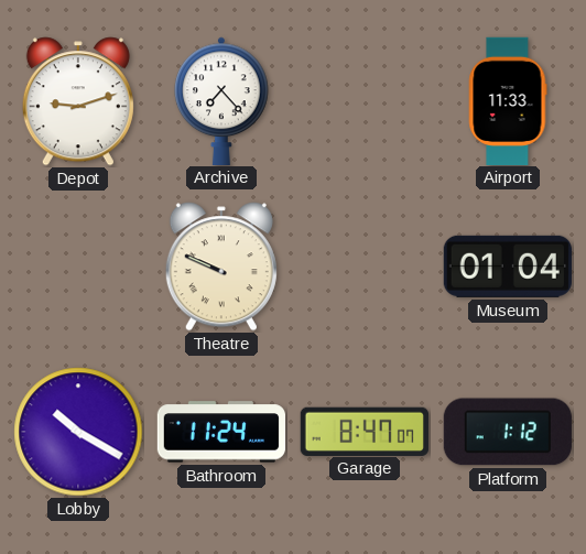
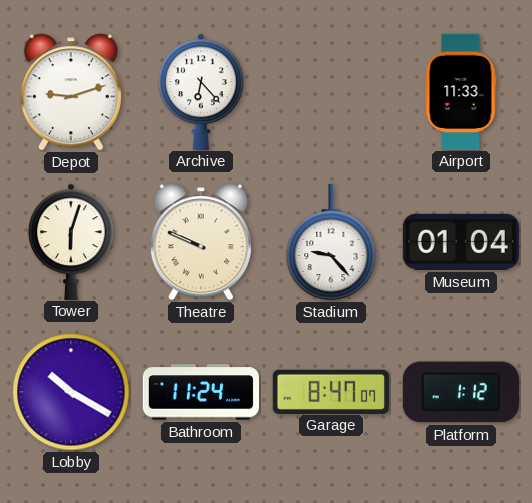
Archive: 7:23 -> 6:23
Tower: none -> 6:03
Stadium: none -> 9:23
